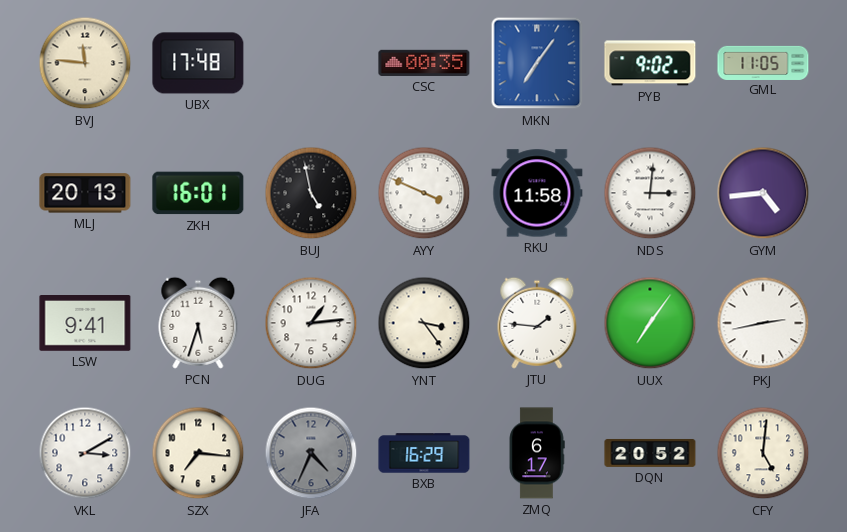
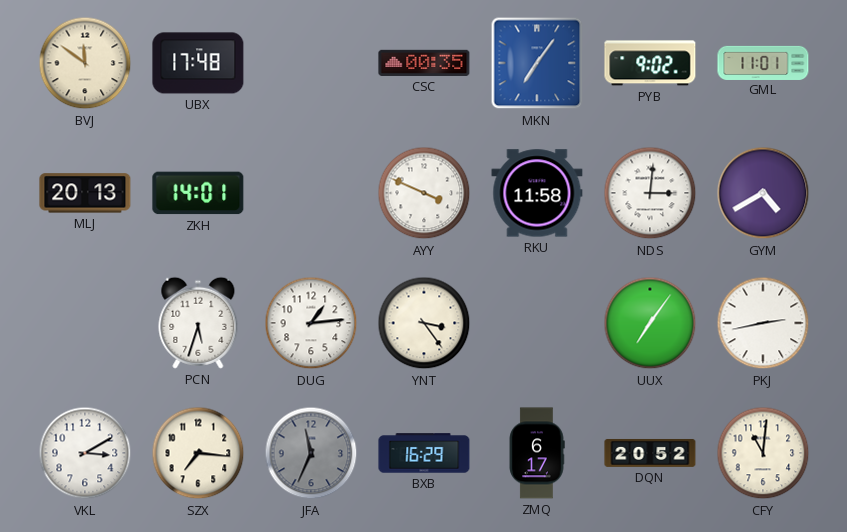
BVJ: 11:46 -> 11:51
GML: 11:05 -> 11:01
ZKH: 16:01 -> 14:01
BUJ: 4:58 -> none
GYM: 4:44 -> 4:40
LSW: 9:41 -> none
JTU: 1:46 -> none
JFA: 4:34 -> 11:34
CFY: 5:01 -> 11:01
